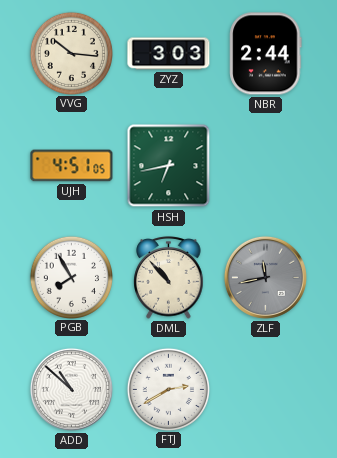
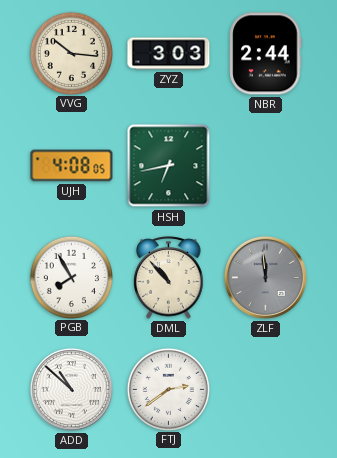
UJH: 4:51 -> 4:08
ZLF: 11:43 -> 11:59
FTJ: 2:40 -> 2:39
